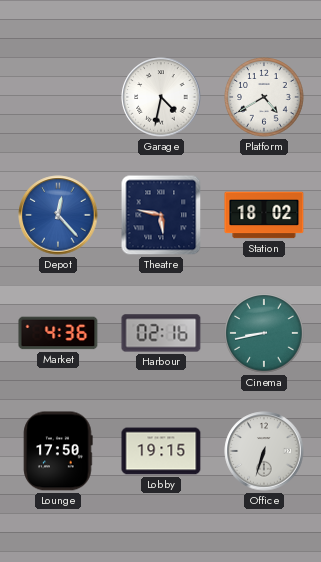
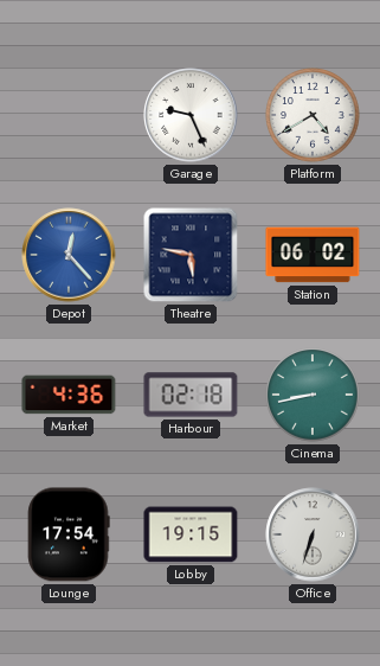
Garage: 4:32 -> 9:26
Station: 18:02 -> 06:02
Harbour: 02:16 -> 02:18
Lounge: 17:50 -> 17:54
